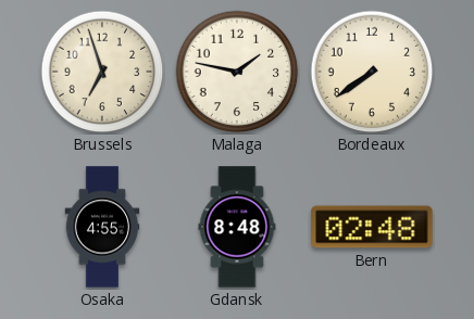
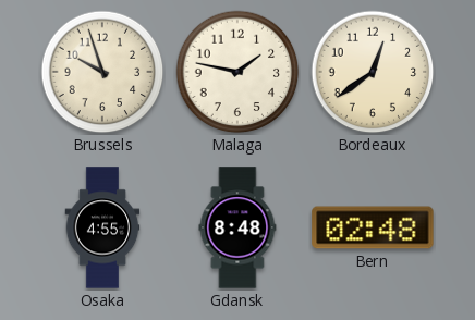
Brussels: 6:57 -> 9:57
Bordeaux: 7:39 -> 12:39
